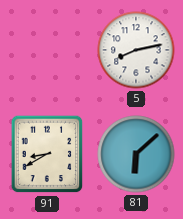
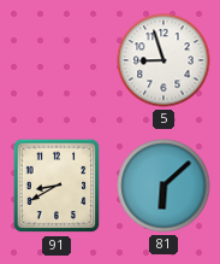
5: 8:13 -> 8:57
